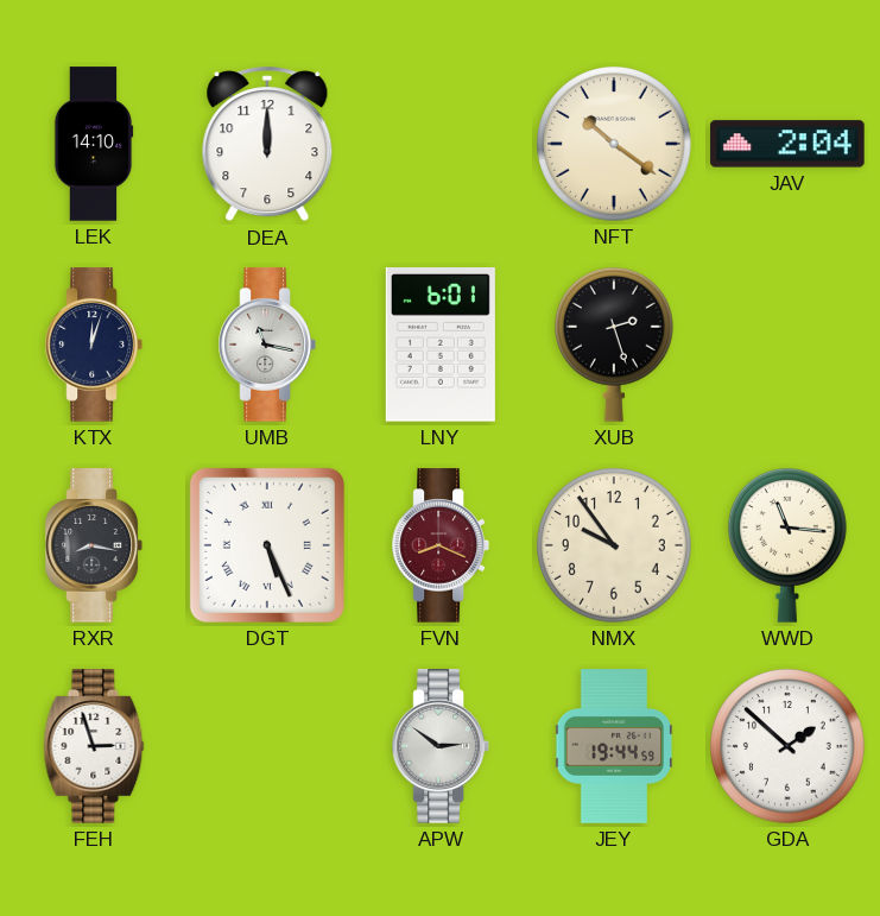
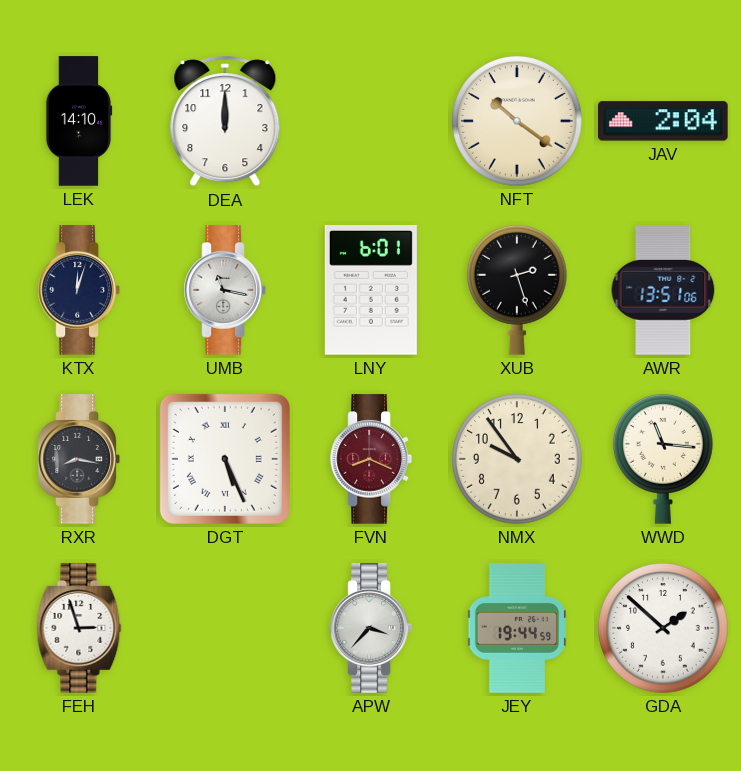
AWR: none -> 13:51
APW: 2:51 -> 3:37
